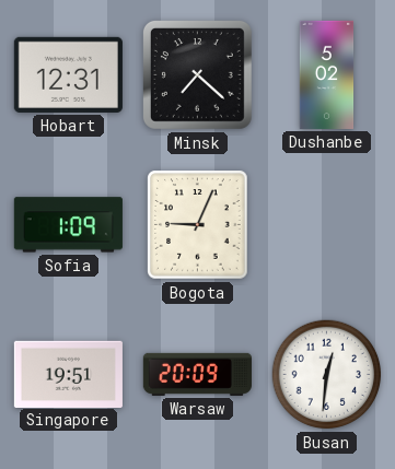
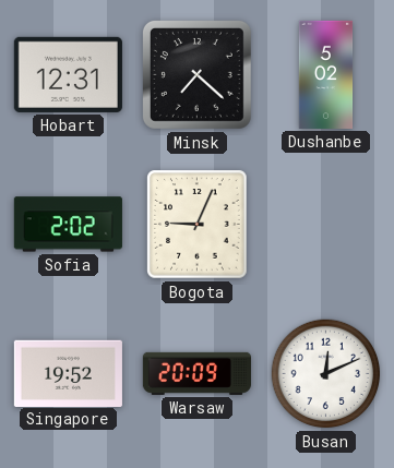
Sofia: 1:09 -> 2:02
Singapore: 19:51 -> 19:52
Busan: 12:31 -> 12:11
